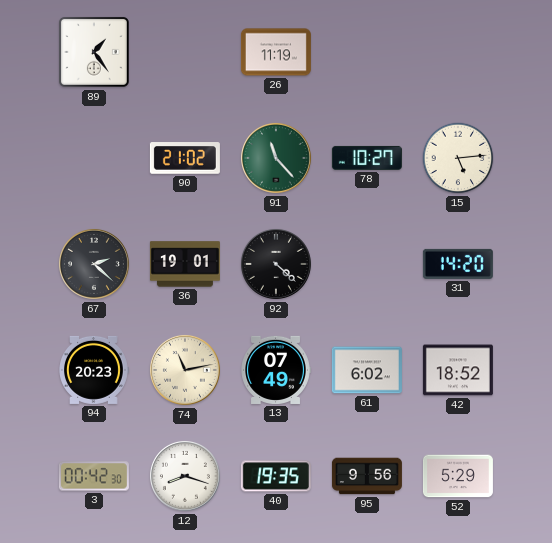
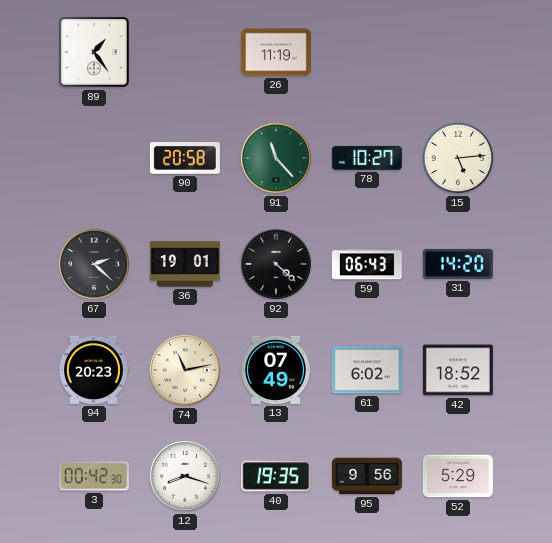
90: 21:02 -> 20:58
59: none -> 06:43
